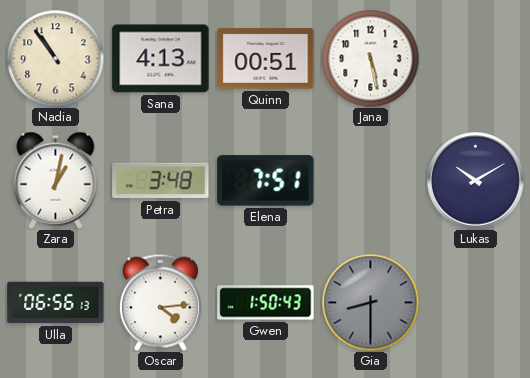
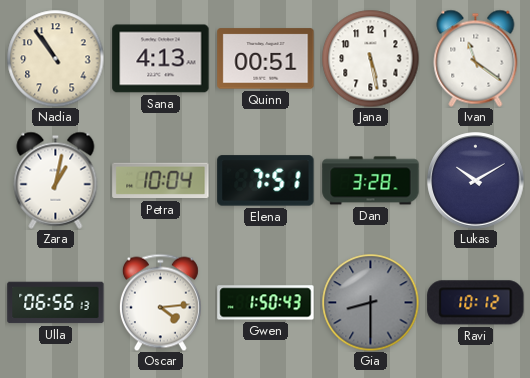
Ivan: none -> 11:21
Petra: 3:48 -> 10:04
Dan: none -> 3:28
Ravi: none -> 10:12
